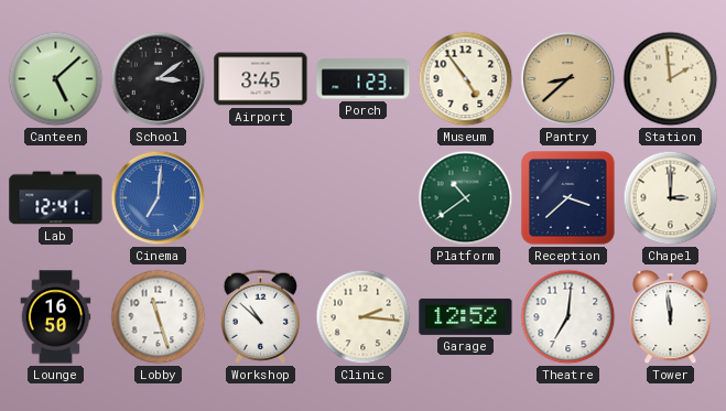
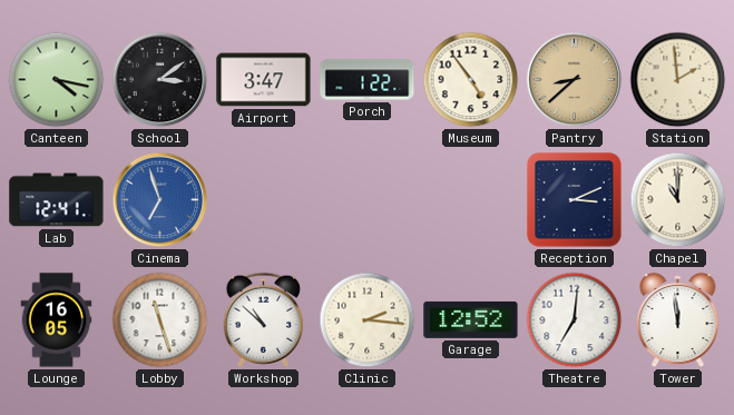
Canteen: 5:08 -> 4:17
Airport: 3:45 -> 3:47
Porch: 1:23 -> 1:22
Cinema: 7:01 -> 6:57
Platform: 10:39 -> none
Reception: 3:38 -> 3:11
Chapel: 3:00 -> 11:00
Lounge: 16:50 -> 16:05
